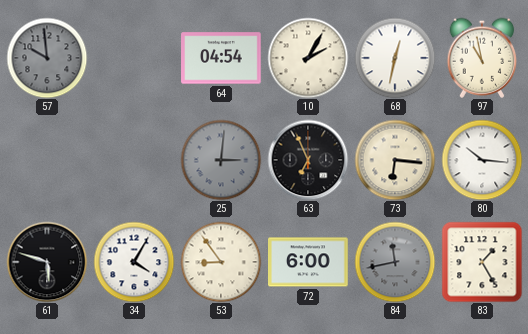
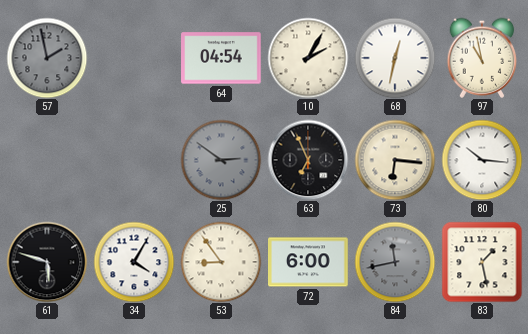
57: 9:59 -> 1:58
25: 3:01 -> 2:51
83: 1:25 -> 1:28
